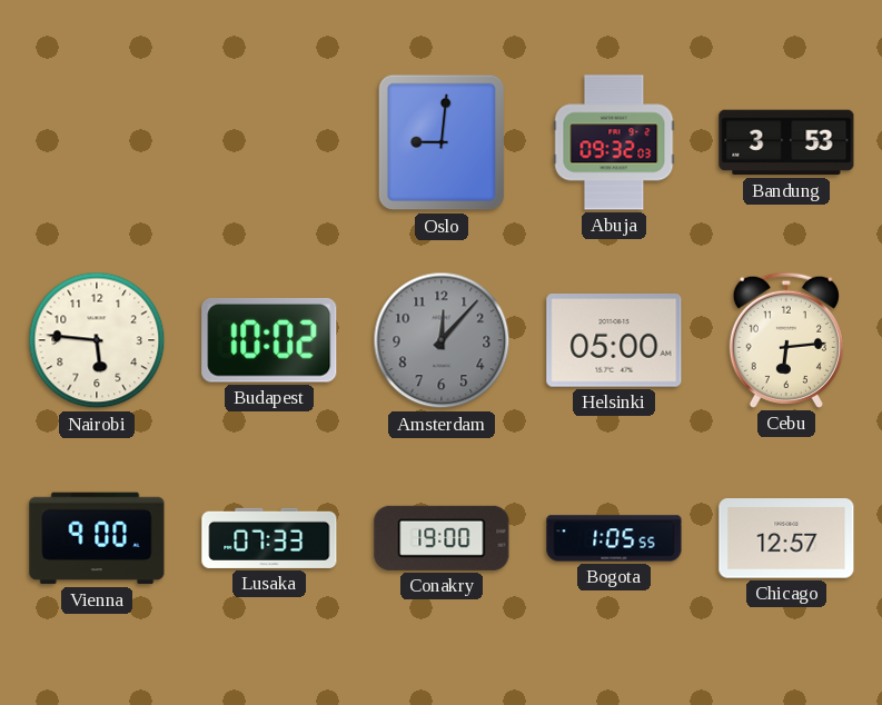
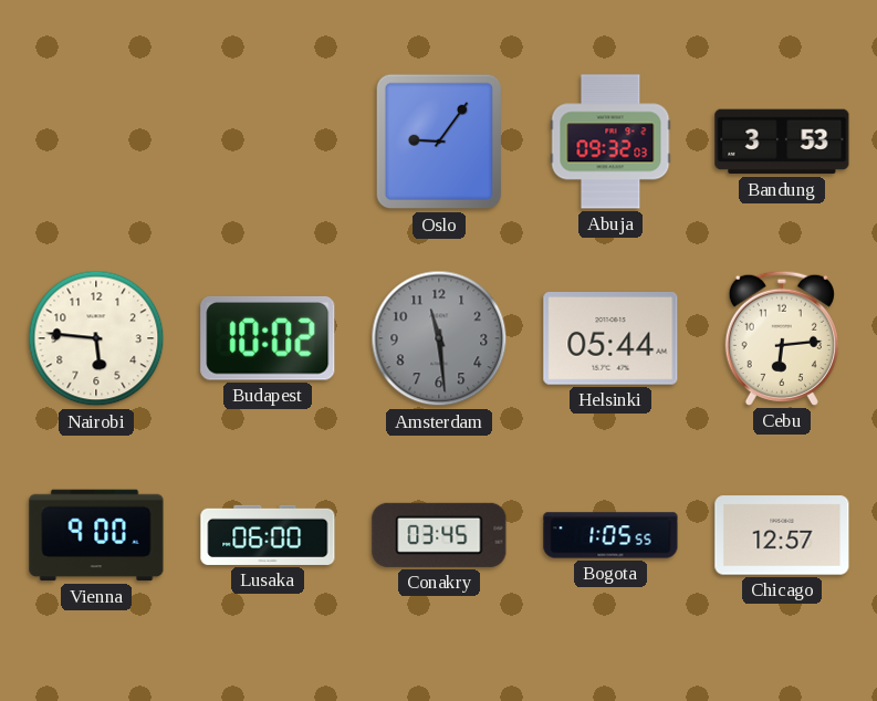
Oslo: 9:01 -> 9:06
Amsterdam: 12:07 -> 11:29
Helsinki: 05:00 -> 05:44
Lusaka: 07:33 -> 06:00
Conakry: 19:00 -> 03:45
